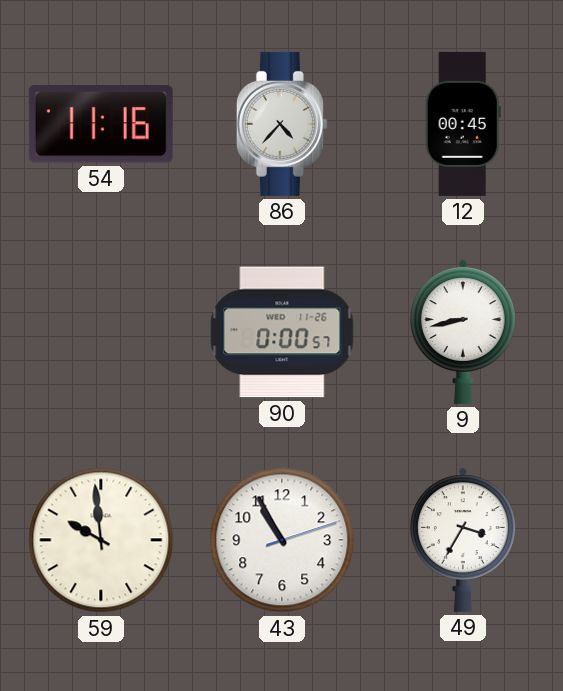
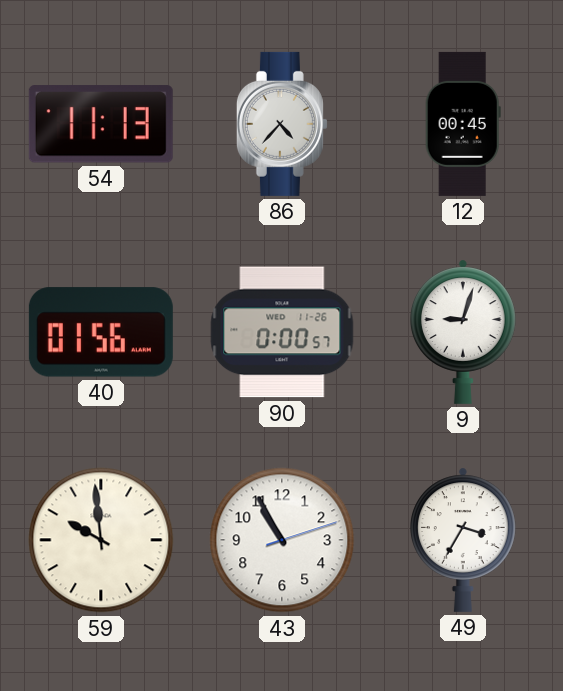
54: 11:16 -> 11:13
40: none -> 01:56
9: 8:43 -> 9:03
